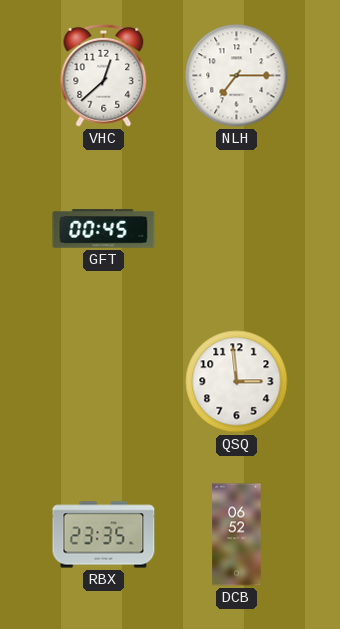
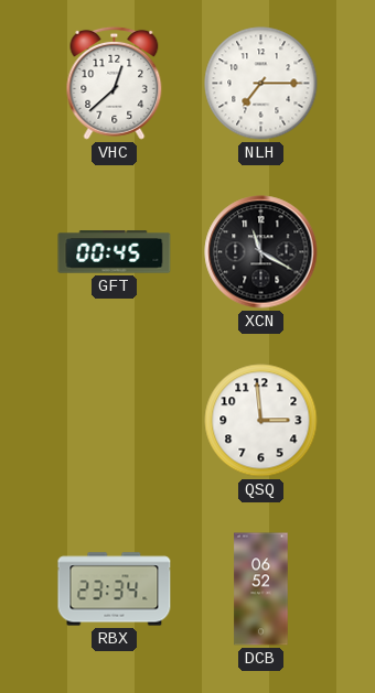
XCN: none -> 11:20
RBX: 23:35 -> 23:34
